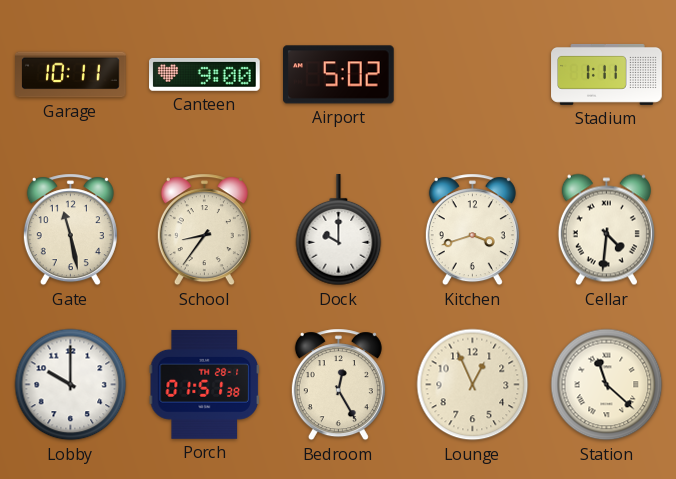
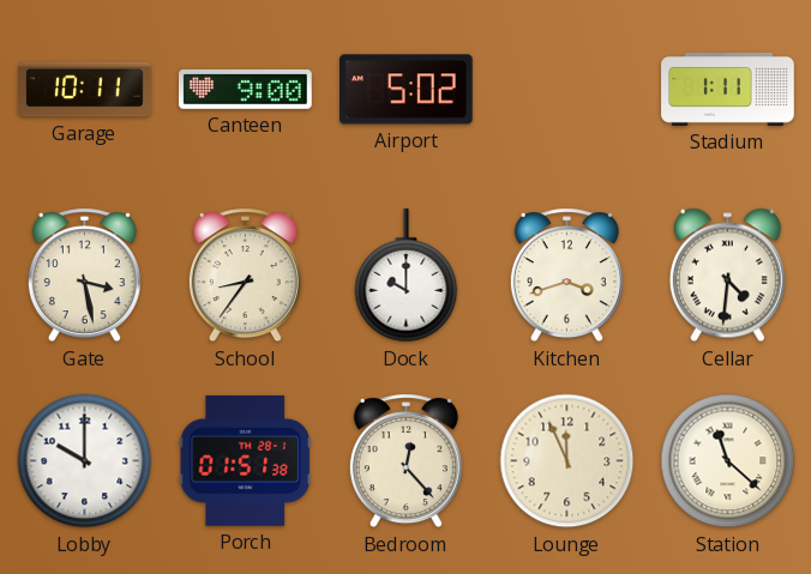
Gate: 11:28 -> 3:28
Bedroom: 12:25 -> 12:23
Lounge: 12:56 -> 11:56
